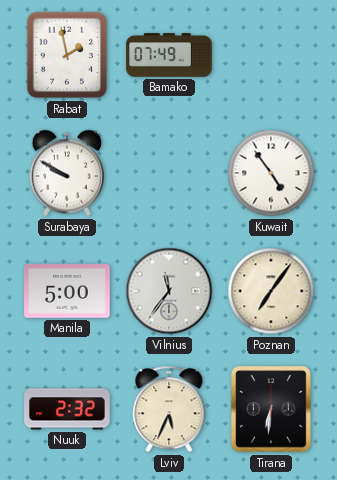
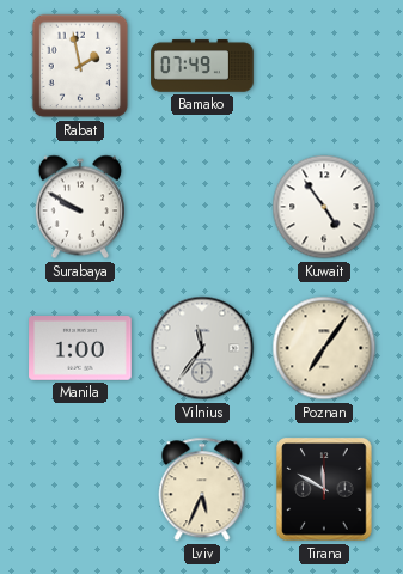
Manila: 5:00 -> 1:00
Nuuk: 2:32 -> none
Tirana: 6:31 -> 11:50
